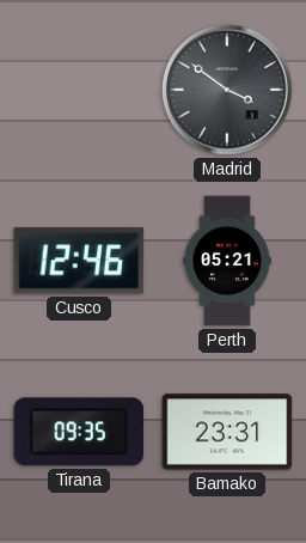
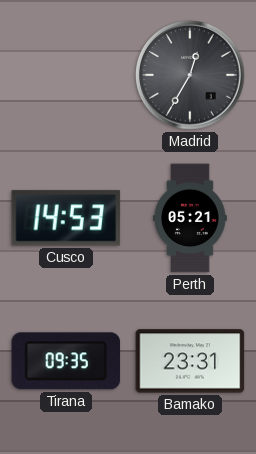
Madrid: 3:51 -> 12:35
Cusco: 12:46 -> 14:53
